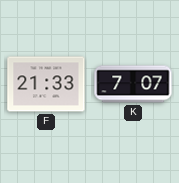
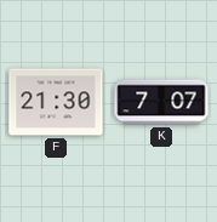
F: 21:33 -> 21:30
